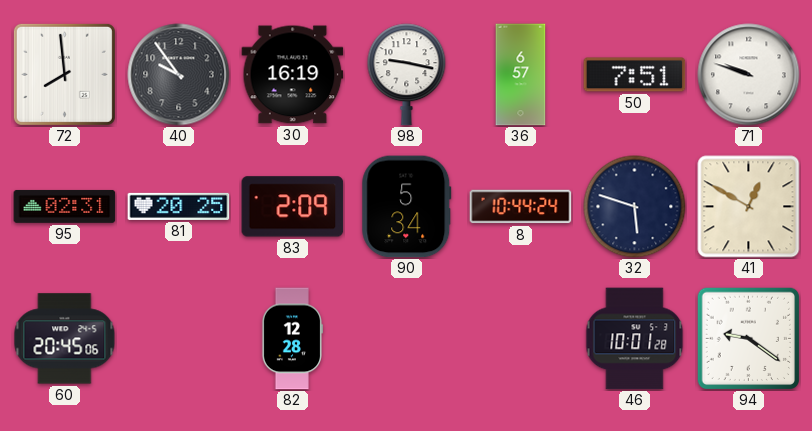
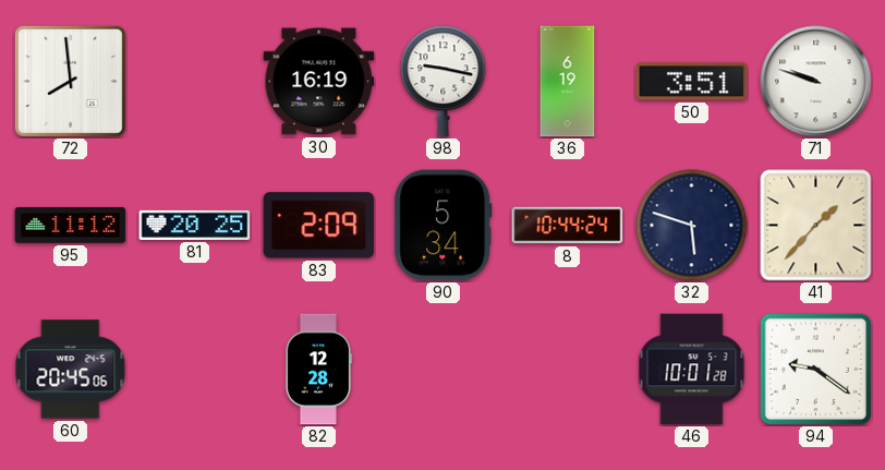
40: 9:54 -> none
36: 6:57 -> 6:19
50: 7:51 -> 3:51
95: 02:31 -> 11:12
41: 12:50 -> 1:37
